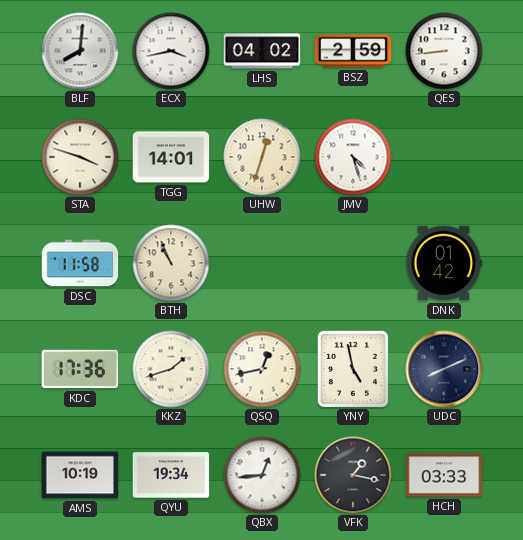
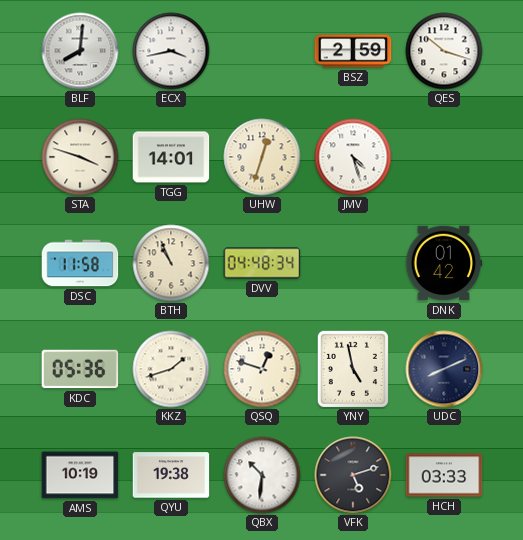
LHS: 04:02 -> none
QES: 8:44 -> 10:18
DVV: none -> 04:48
KDC: 17:36 -> 05:36
QSQ: 12:43 -> 12:48
QYU: 19:34 -> 19:38
QBX: 12:44 -> 10:31
VFK: 1:17 -> 5:12
